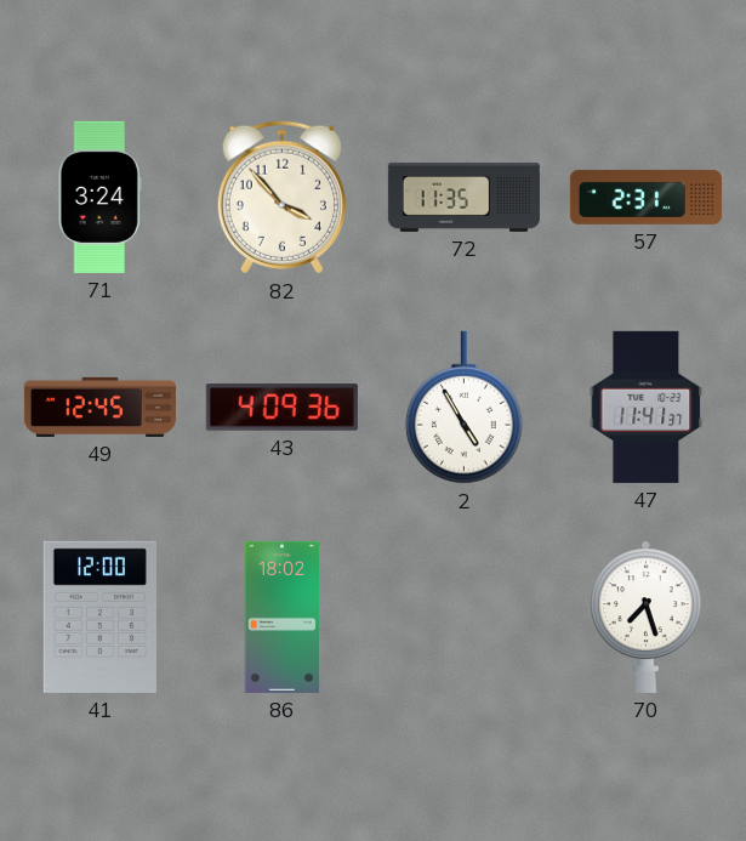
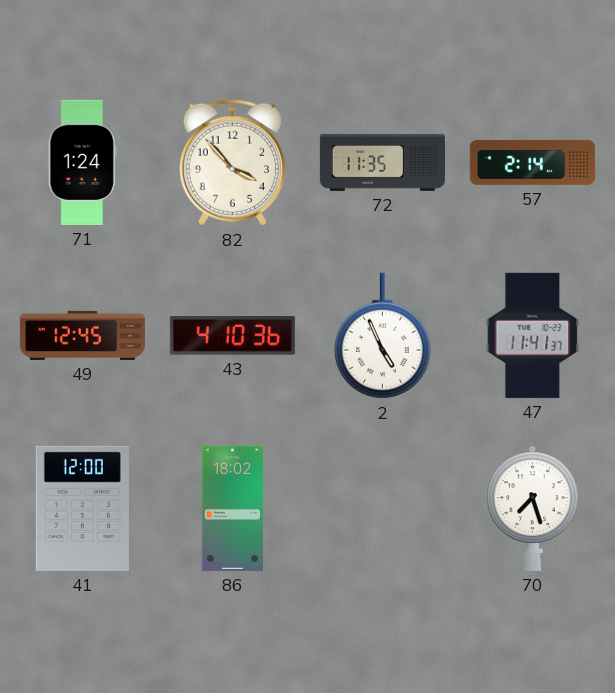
71: 3:24 -> 1:24
57: 2:31 -> 2:14
43: 4:09 -> 4:10
2: 4:55 -> 4:56
